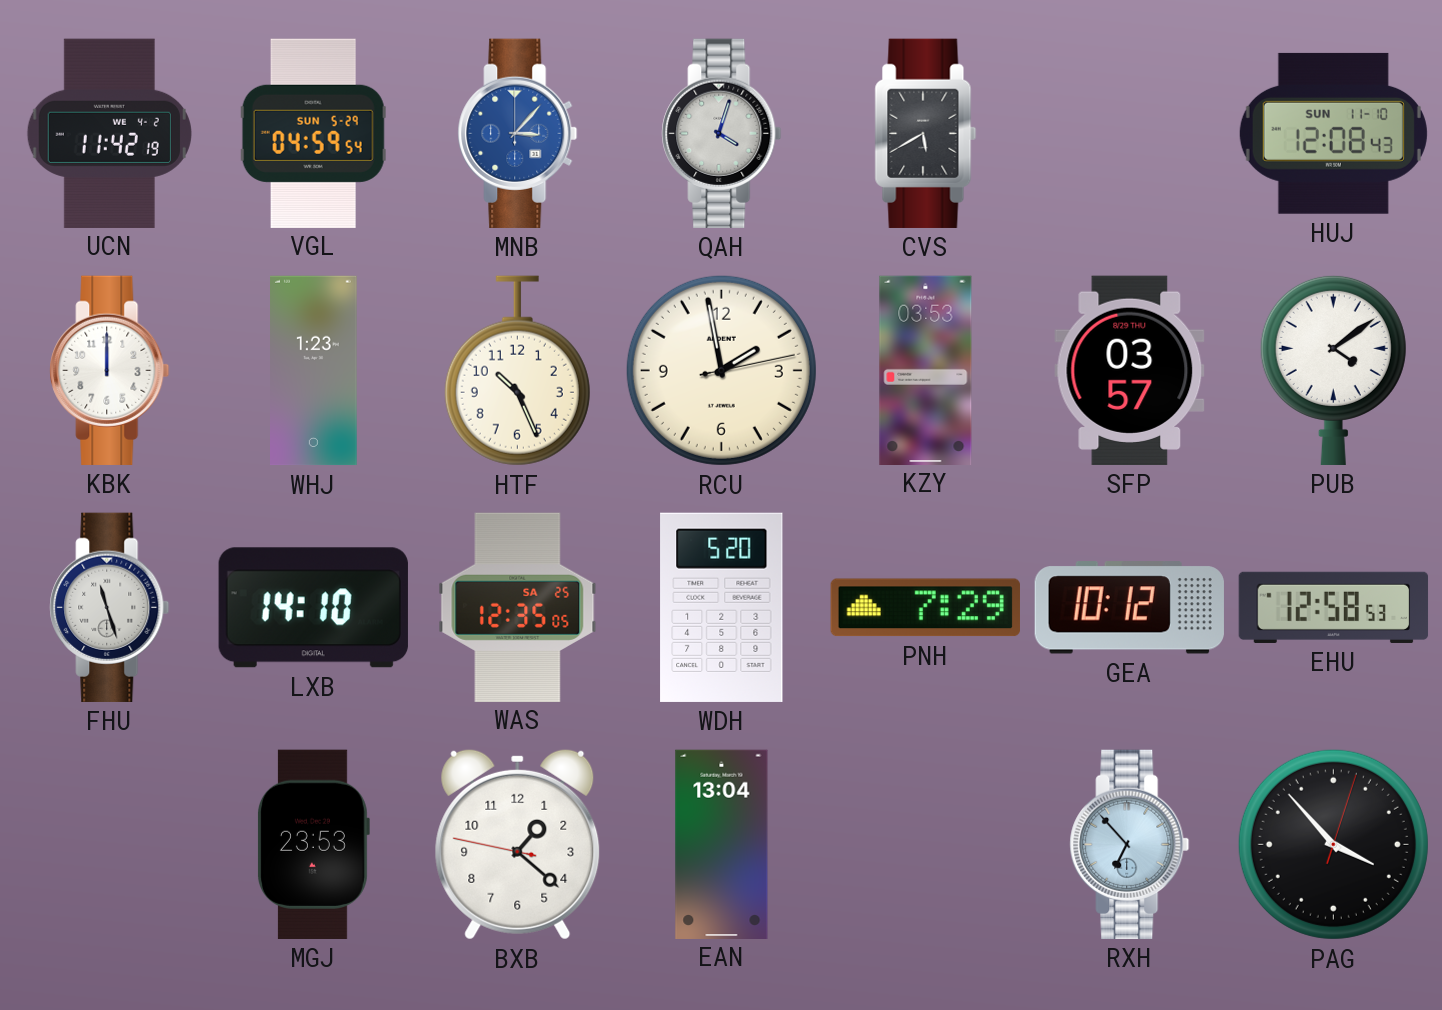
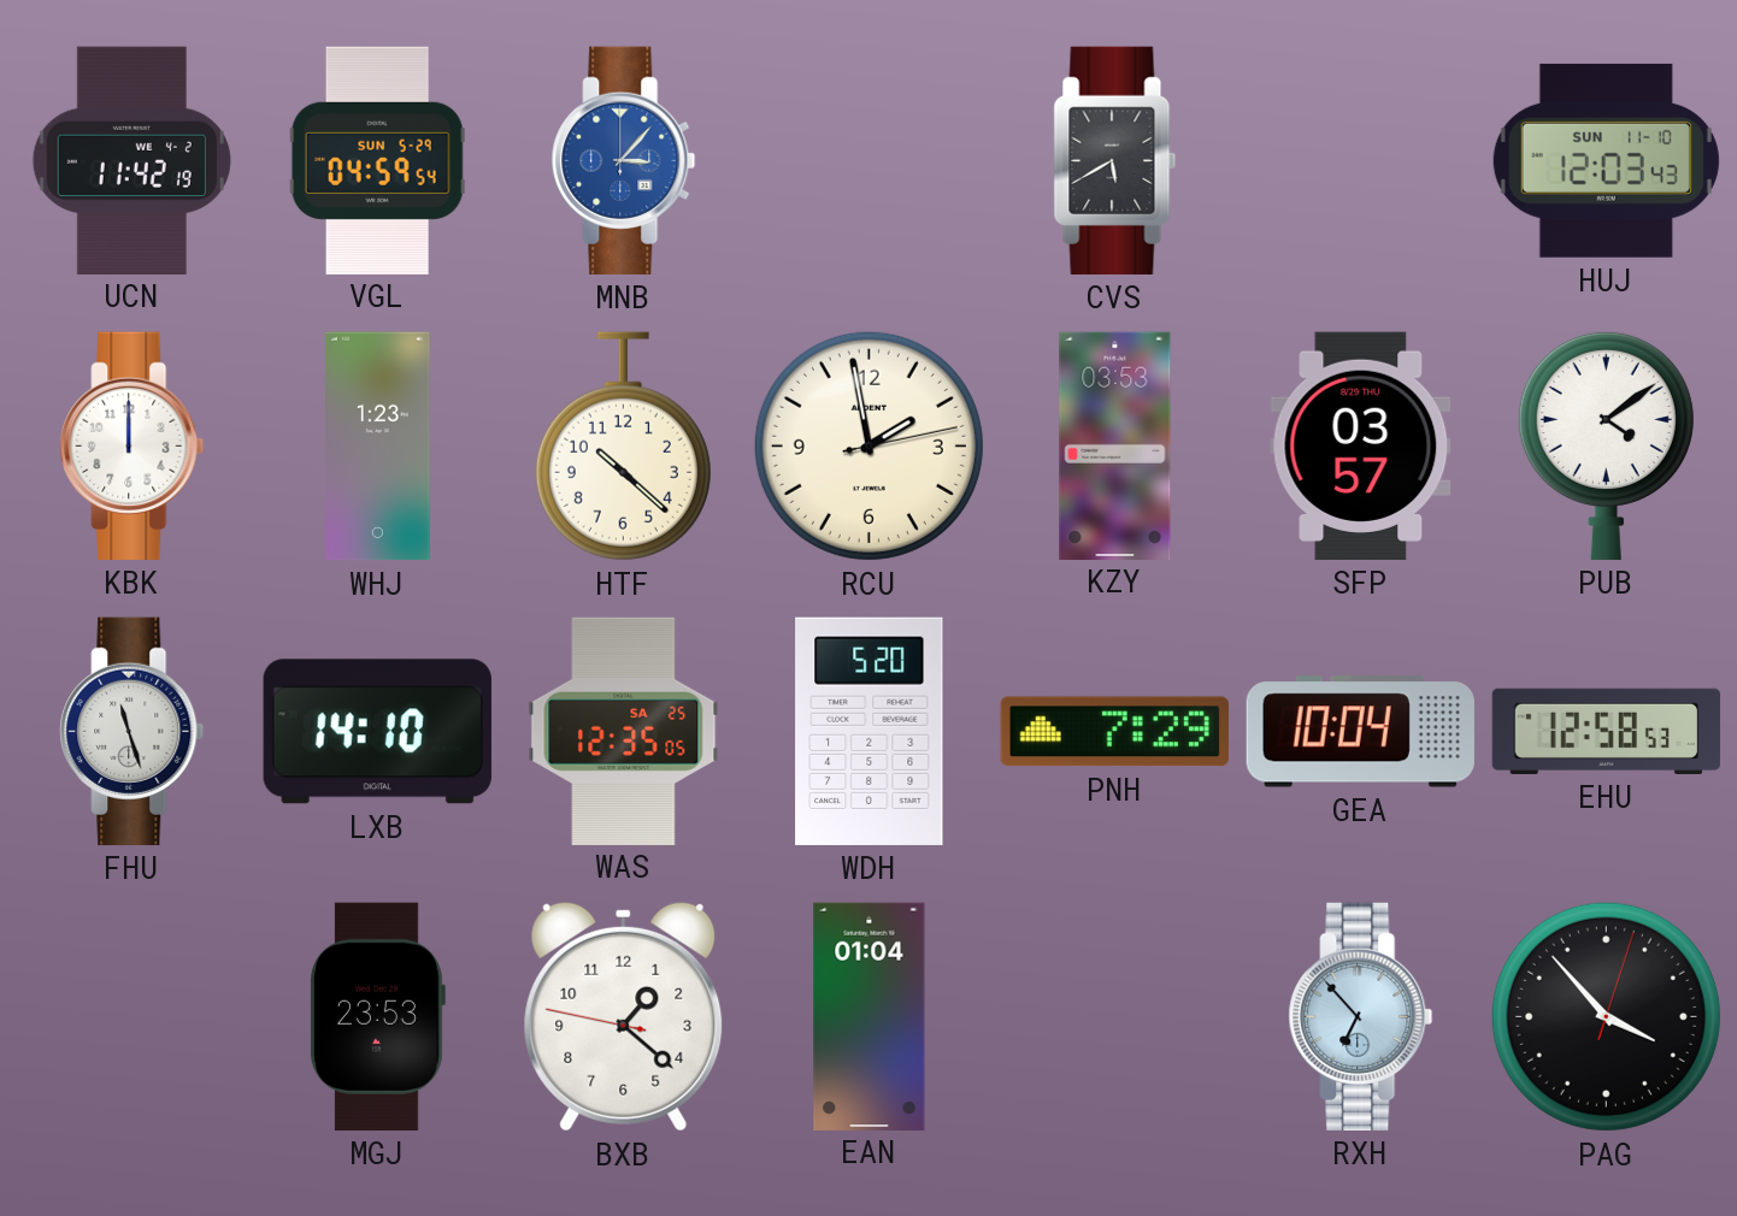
QAH: 4:03 -> none
HUJ: 12:08 -> 12:03
HTF: 10:26 -> 10:22
GEA: 10:12 -> 10:04
EAN: 13:04 -> 01:04
